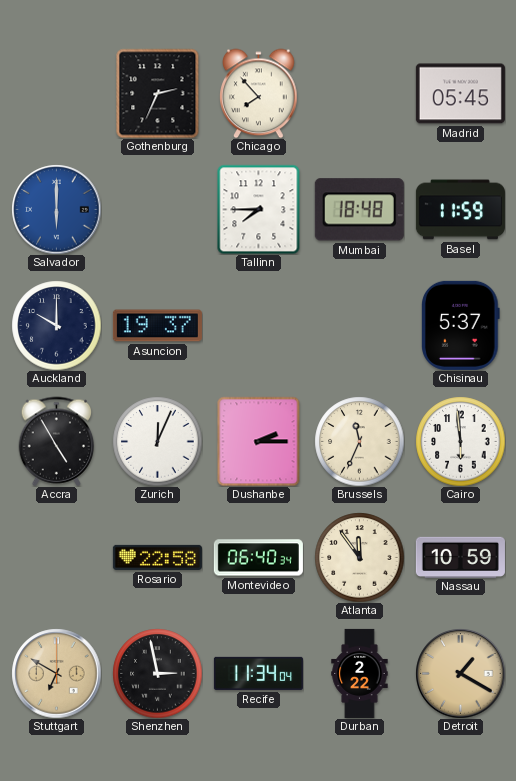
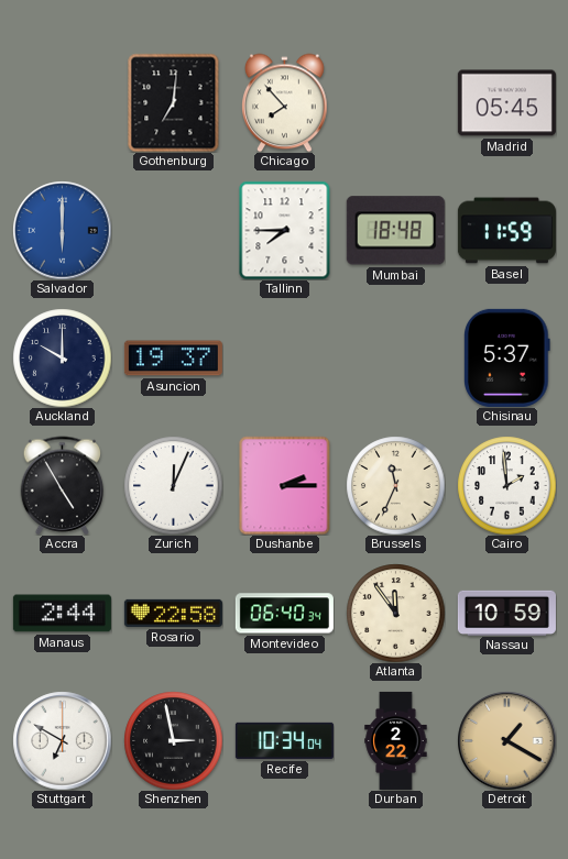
Gothenburg: 2:34 -> 7:01
Cairo: 5:59 -> 1:59
Manaus: none -> 2:44
Stuttgart dial: champagne -> white
Recife: 11:34 -> 10:34
